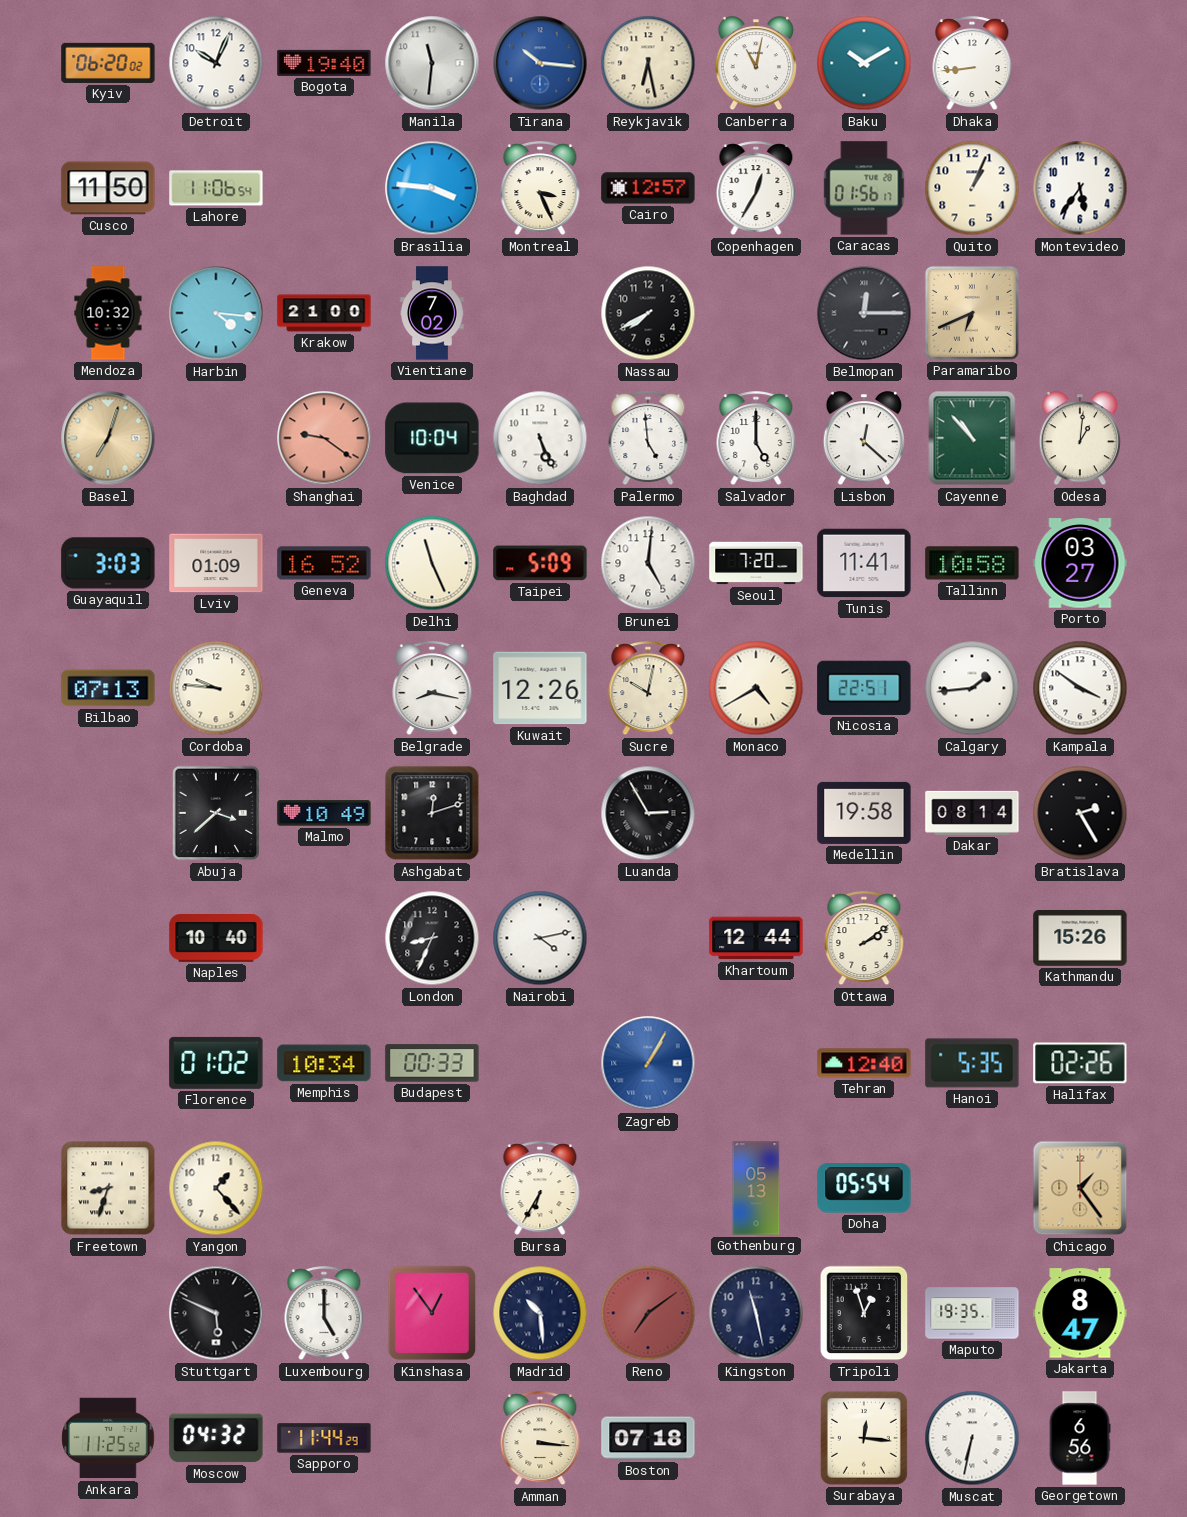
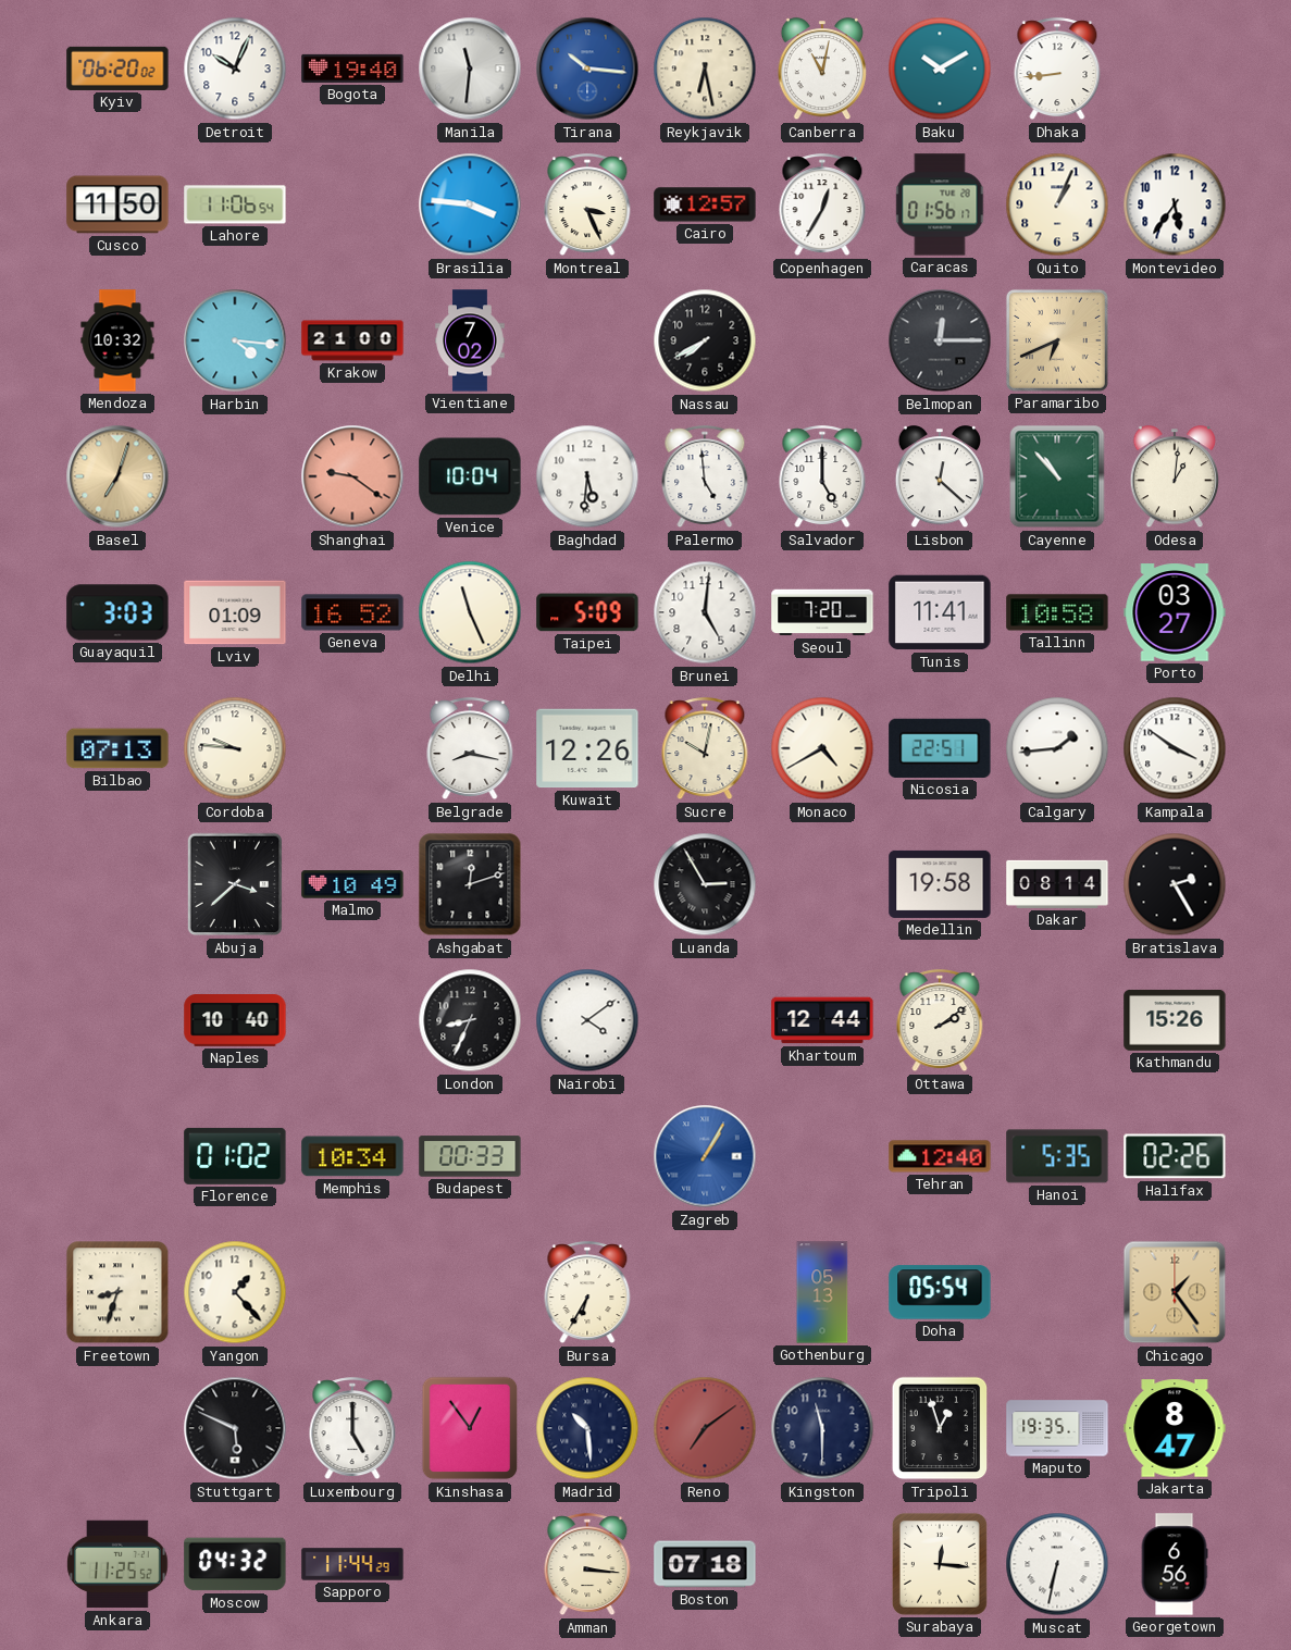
Baghdad: 5:26 -> 5:31
Nairobi: 4:13 -> 4:09
Kingston: 11:28 -> 11:30
